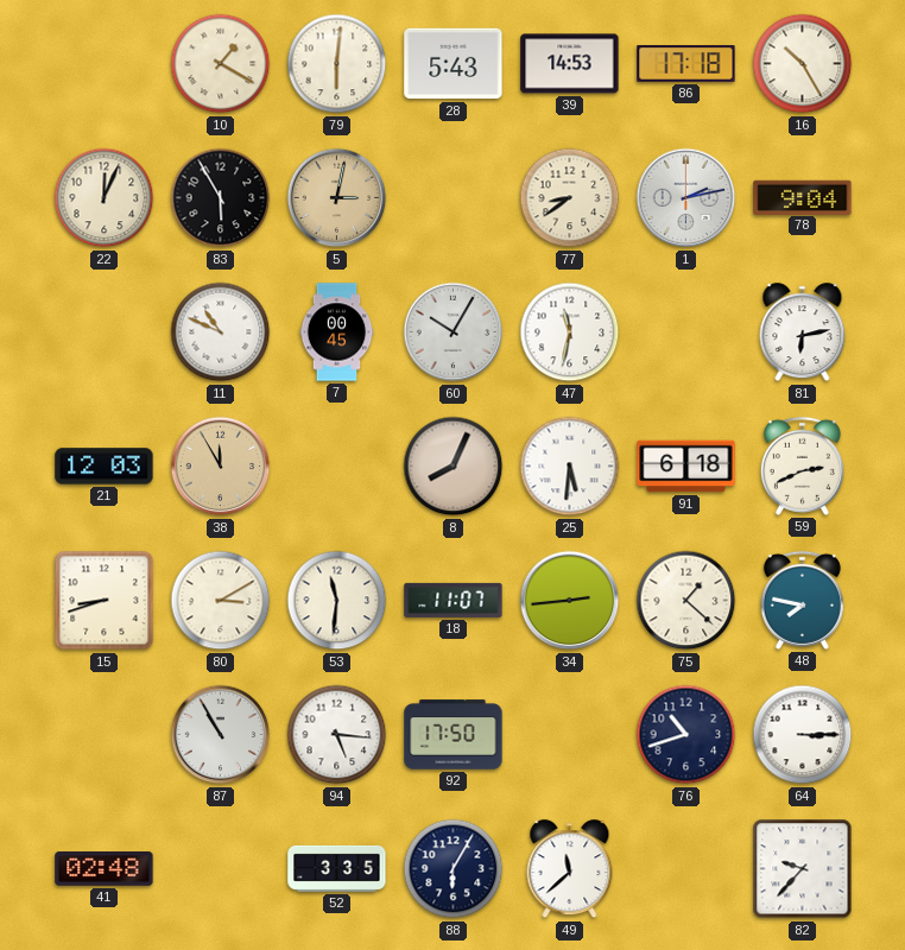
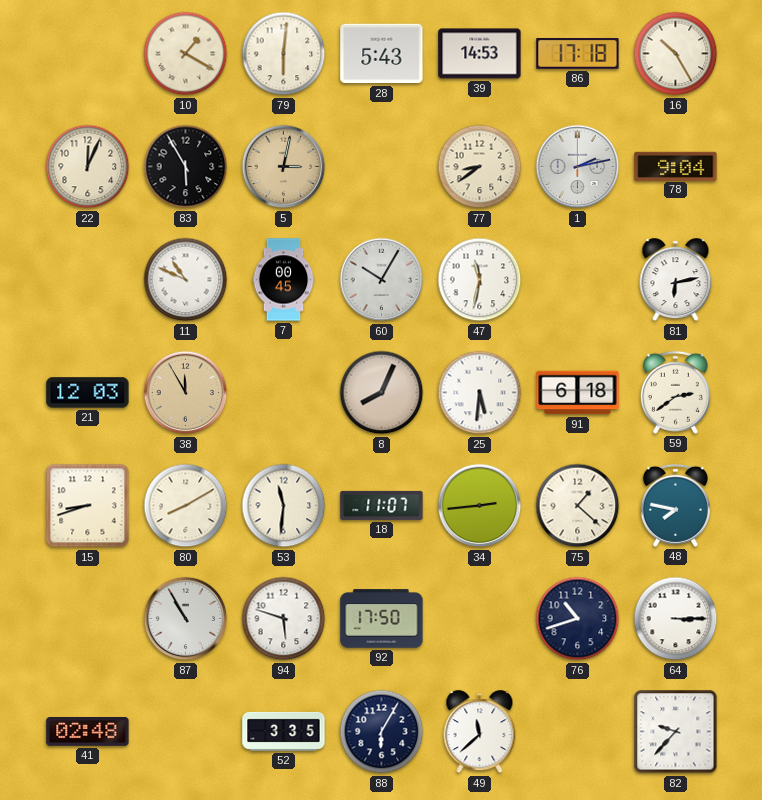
59: 2:41 -> 2:39
80: 3:10 -> 8:10
94: 5:16 -> 5:48
